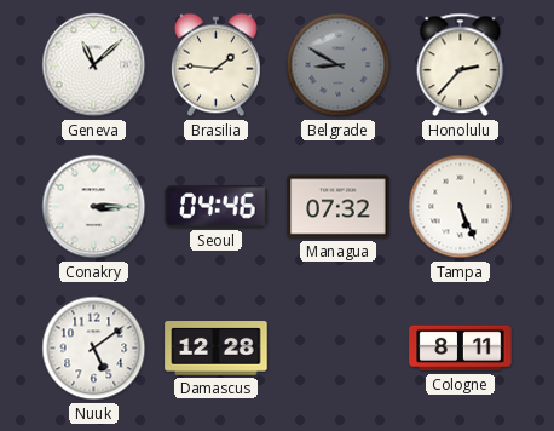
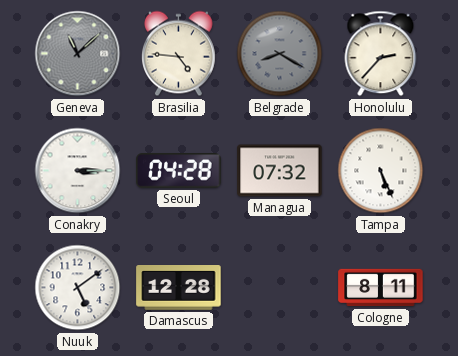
Geneva dial: white -> grey
Brasilia: 1:46 -> 4:46
Belgrade: 8:50 -> 8:20
Seoul: 04:46 -> 04:28
